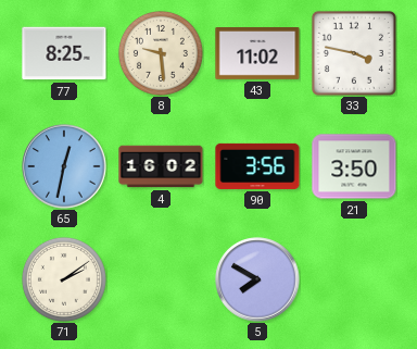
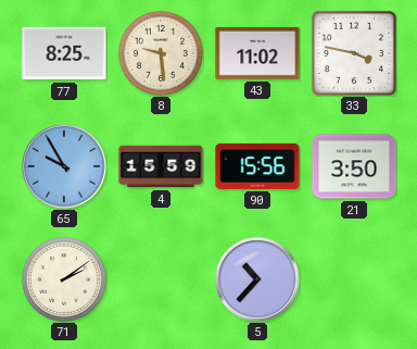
65: 12:32 -> 9:55
4: 16:02 -> 15:59
90: 3:56 -> 15:56
5: 7:50 -> 10:37
